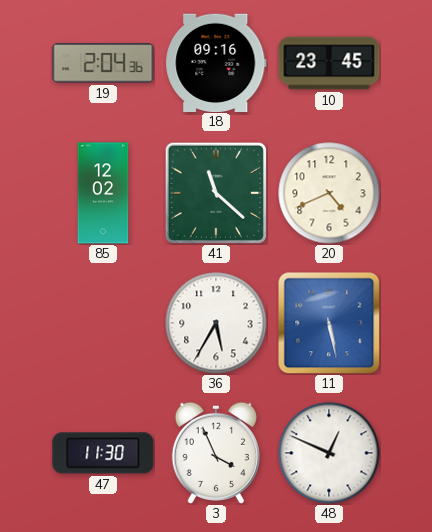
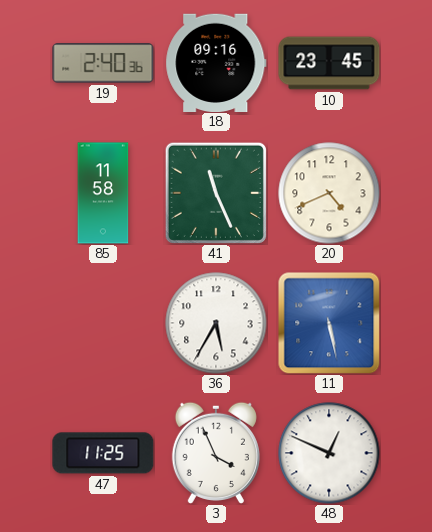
19: 2:04 -> 2:40
85: 12:02 -> 11:58
41: 11:22 -> 11:26
47: 11:30 -> 11:25
